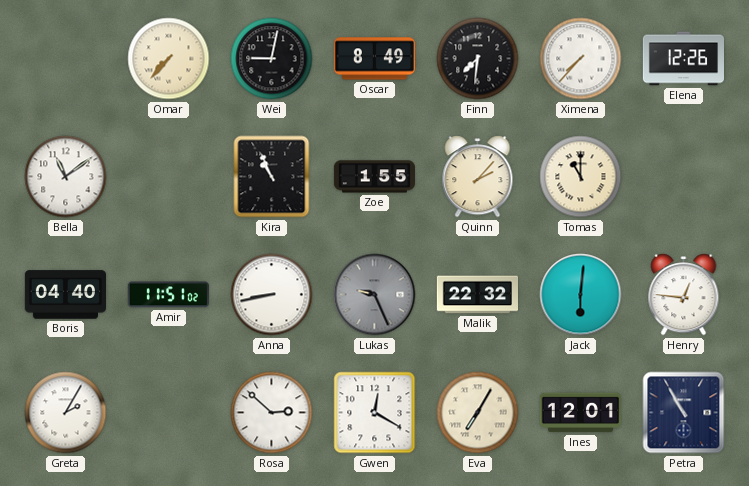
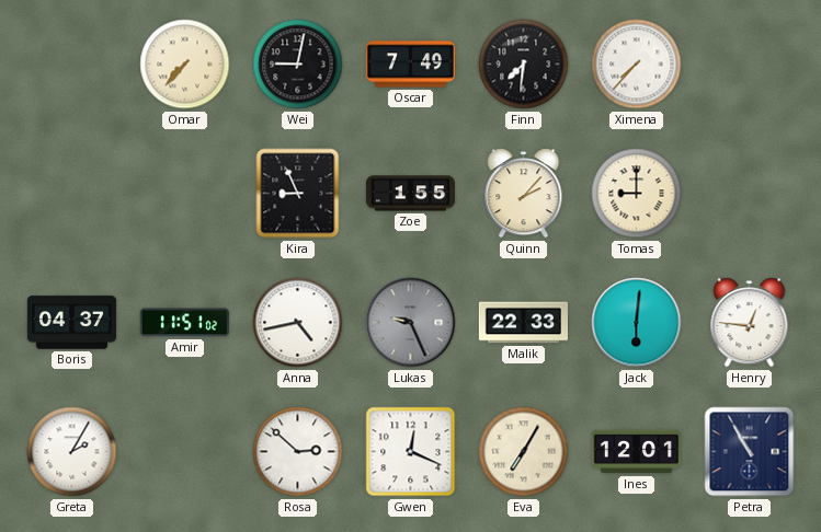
Oscar: 8:49 -> 7:49
Elena: 12:26 -> none
Bella: 11:09 -> none
Kira: 10:56 -> 8:56
Tomas: 11:00 -> 9:00
Boris: 04:40 -> 04:37
Anna: 8:43 -> 4:43
Malik: 22:32 -> 22:33
Gwen: 12:20 -> 12:19
